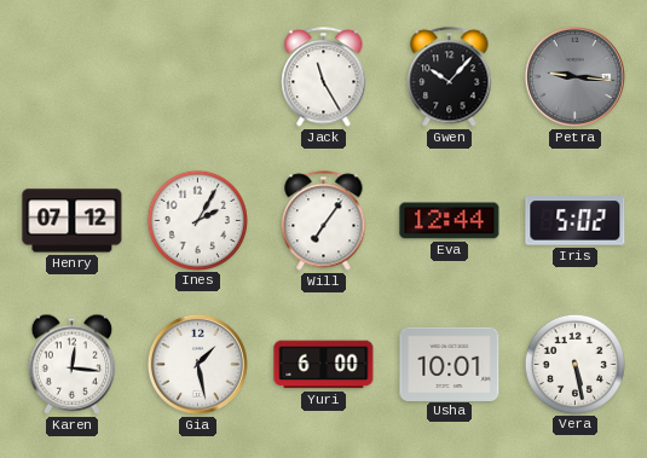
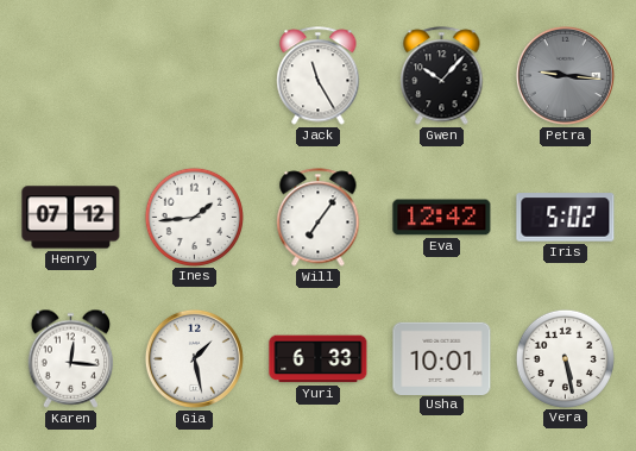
Ines: 2:05 -> 1:44
Eva: 12:44 -> 12:42
Yuri: 6:00 -> 6:33
